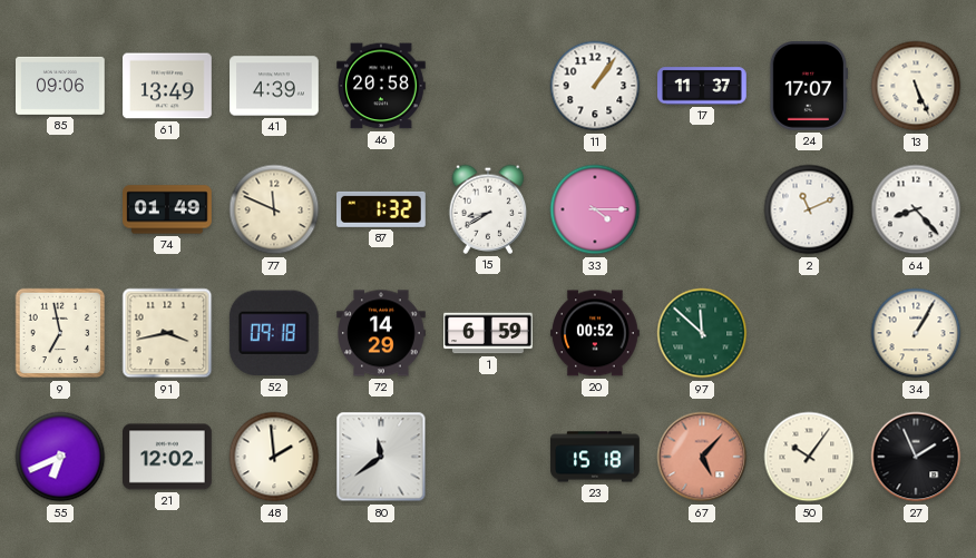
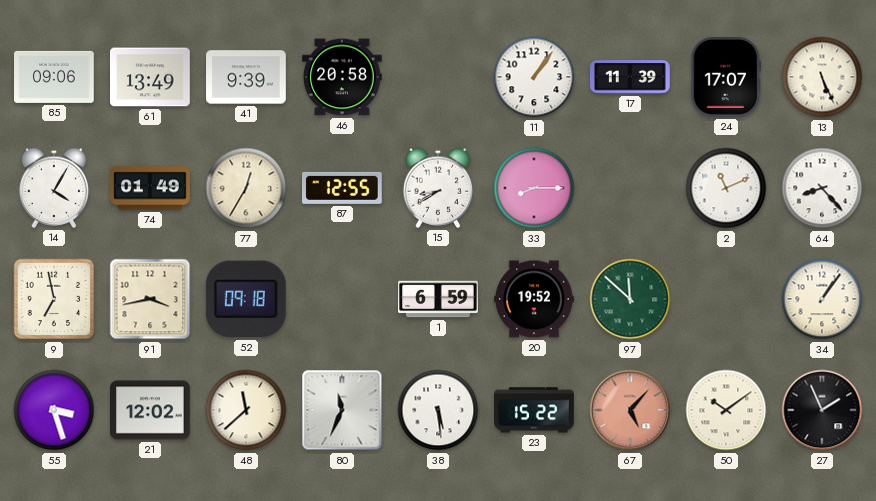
41: 4:39 -> 9:39
17: 11:37 -> 11:39
14: none -> 4:05
77: 11:49 -> 12:35
87: 1:32 -> 12:55
33: 4:15 -> 8:15
72: 14:29 -> none
20: 00:52 -> 19:52
34: 1:05 -> 1:06
55: 6:41 -> 3:27
48: 1:59 -> 11:38
80: 11:39 -> 11:34
38: none -> 5:29
23: 15:18 -> 15:22
50: 10:06 -> 10:09
